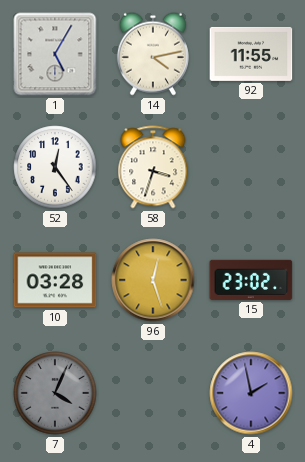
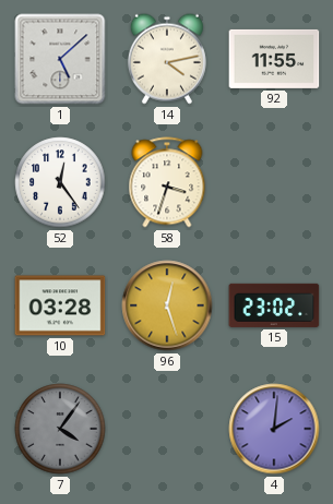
1: 5:05 -> 5:08
7: 4:04 -> 4:06
4: 1:58 -> 2:01
